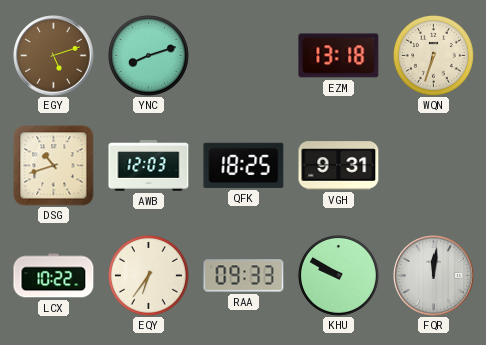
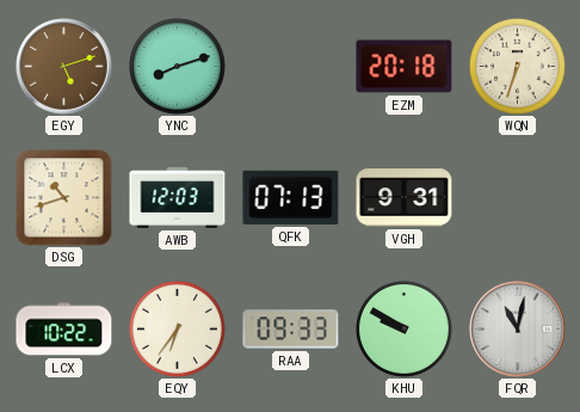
EZM: 13:18 -> 20:18
QFK: 18:25 -> 07:13
FQR: 12:01 -> 11:02
